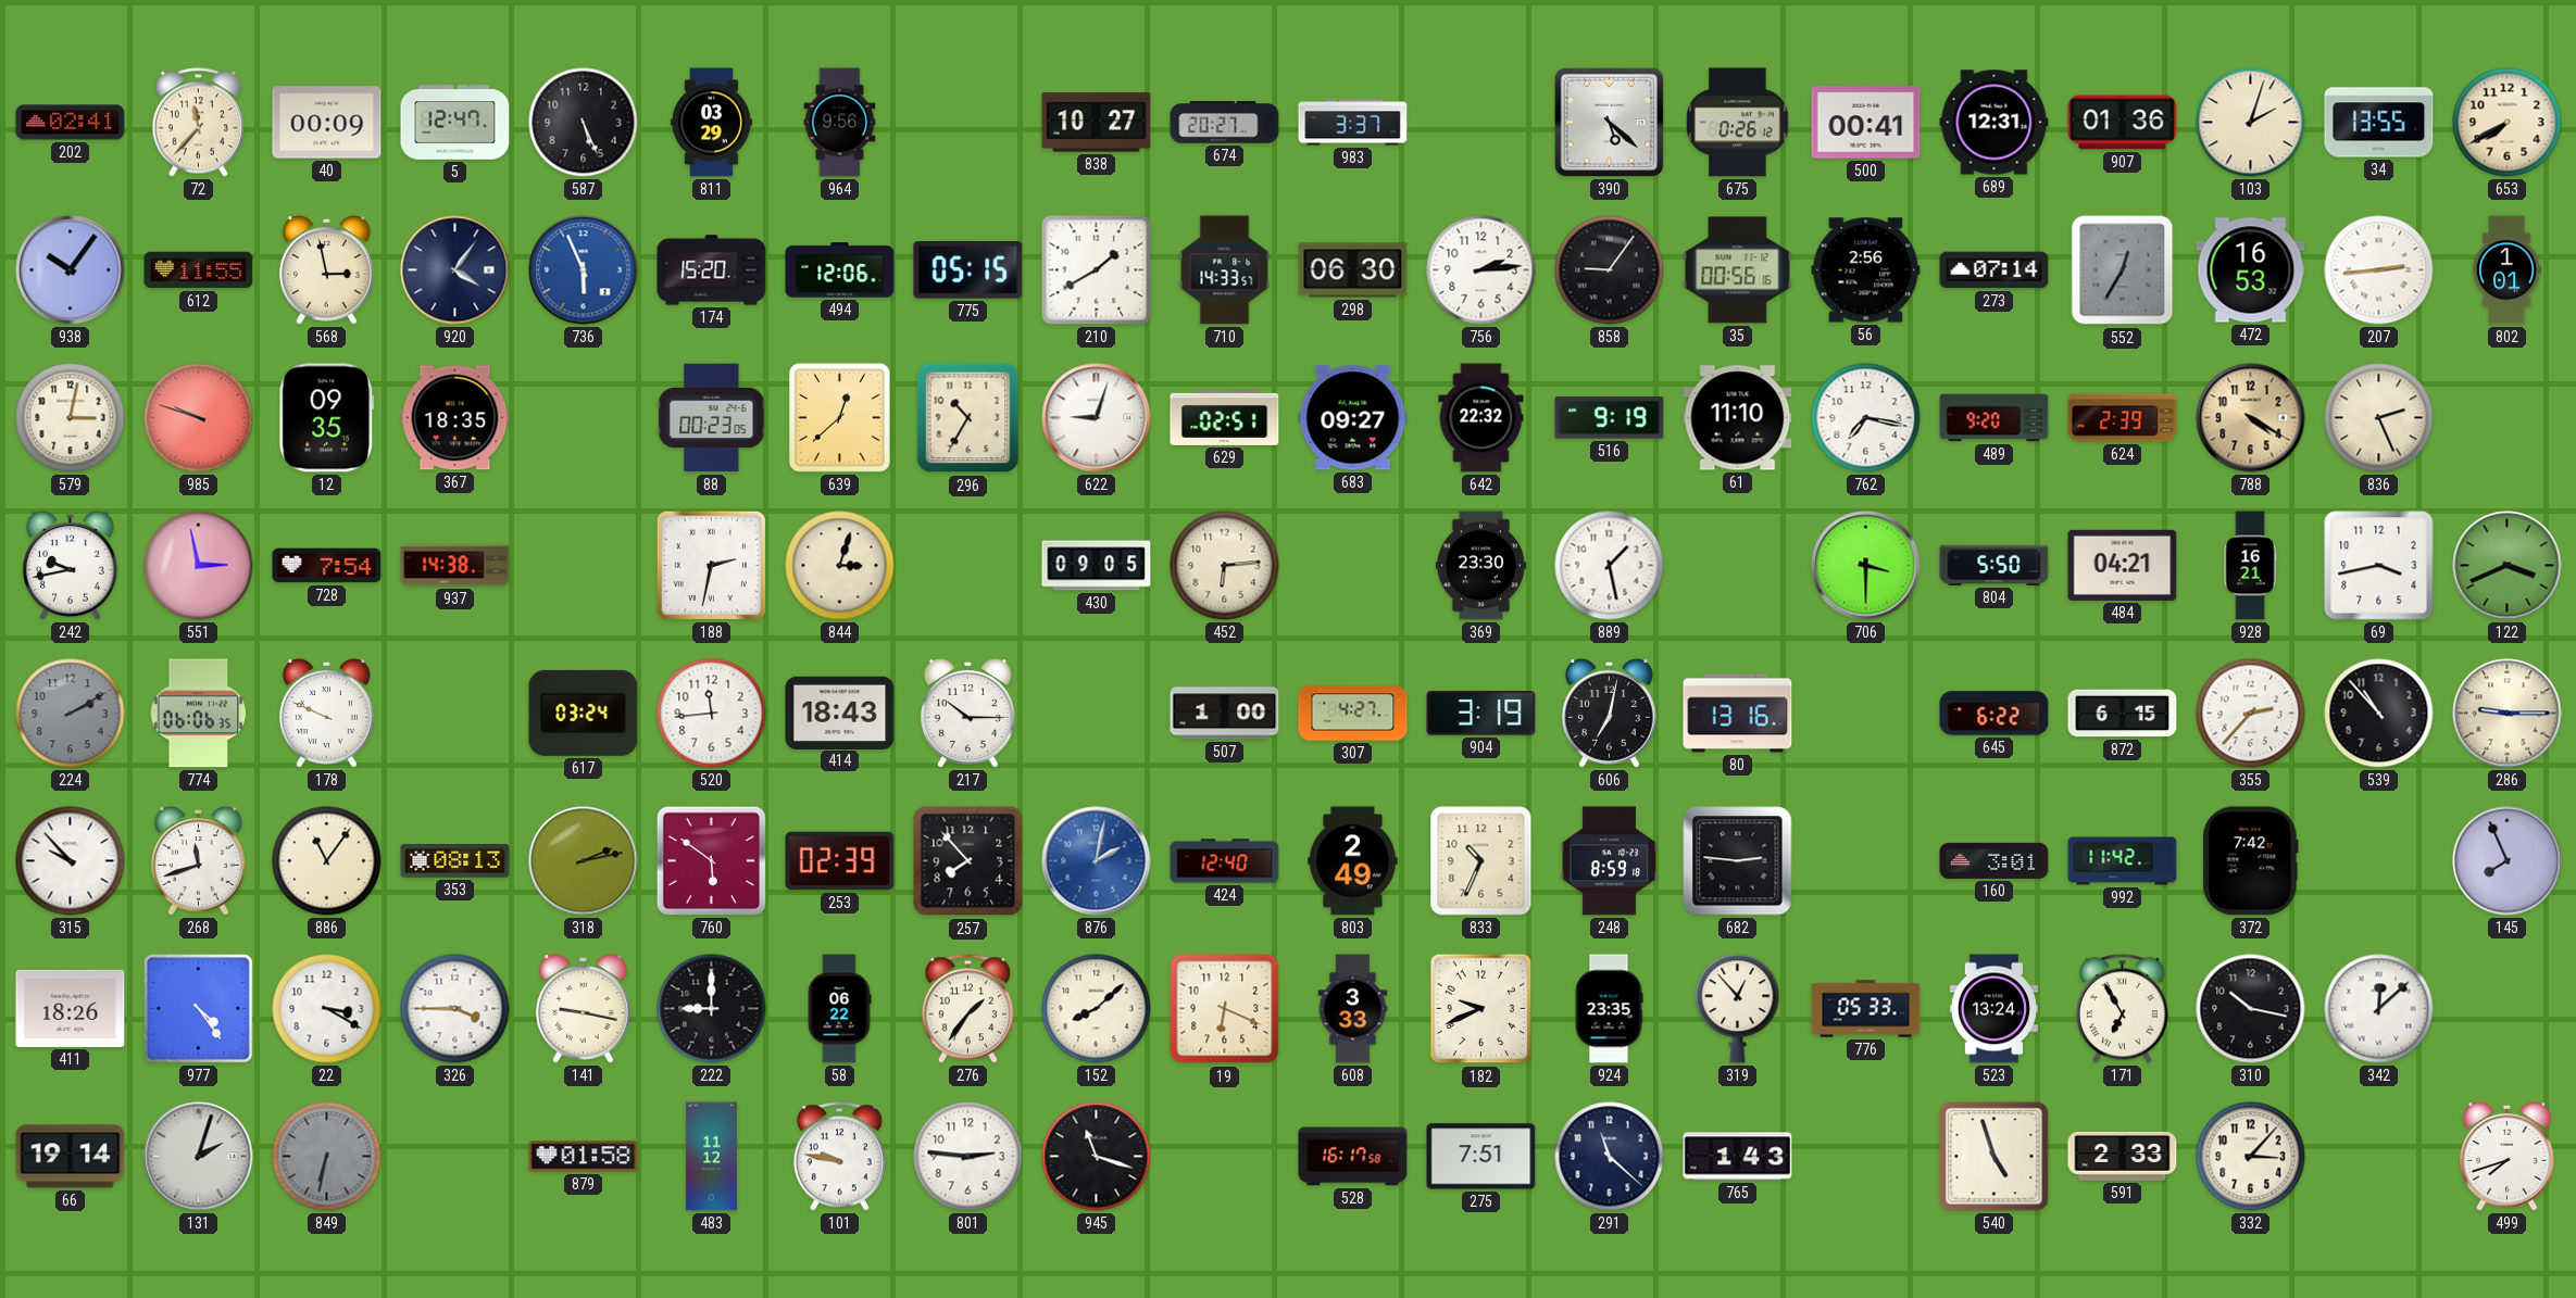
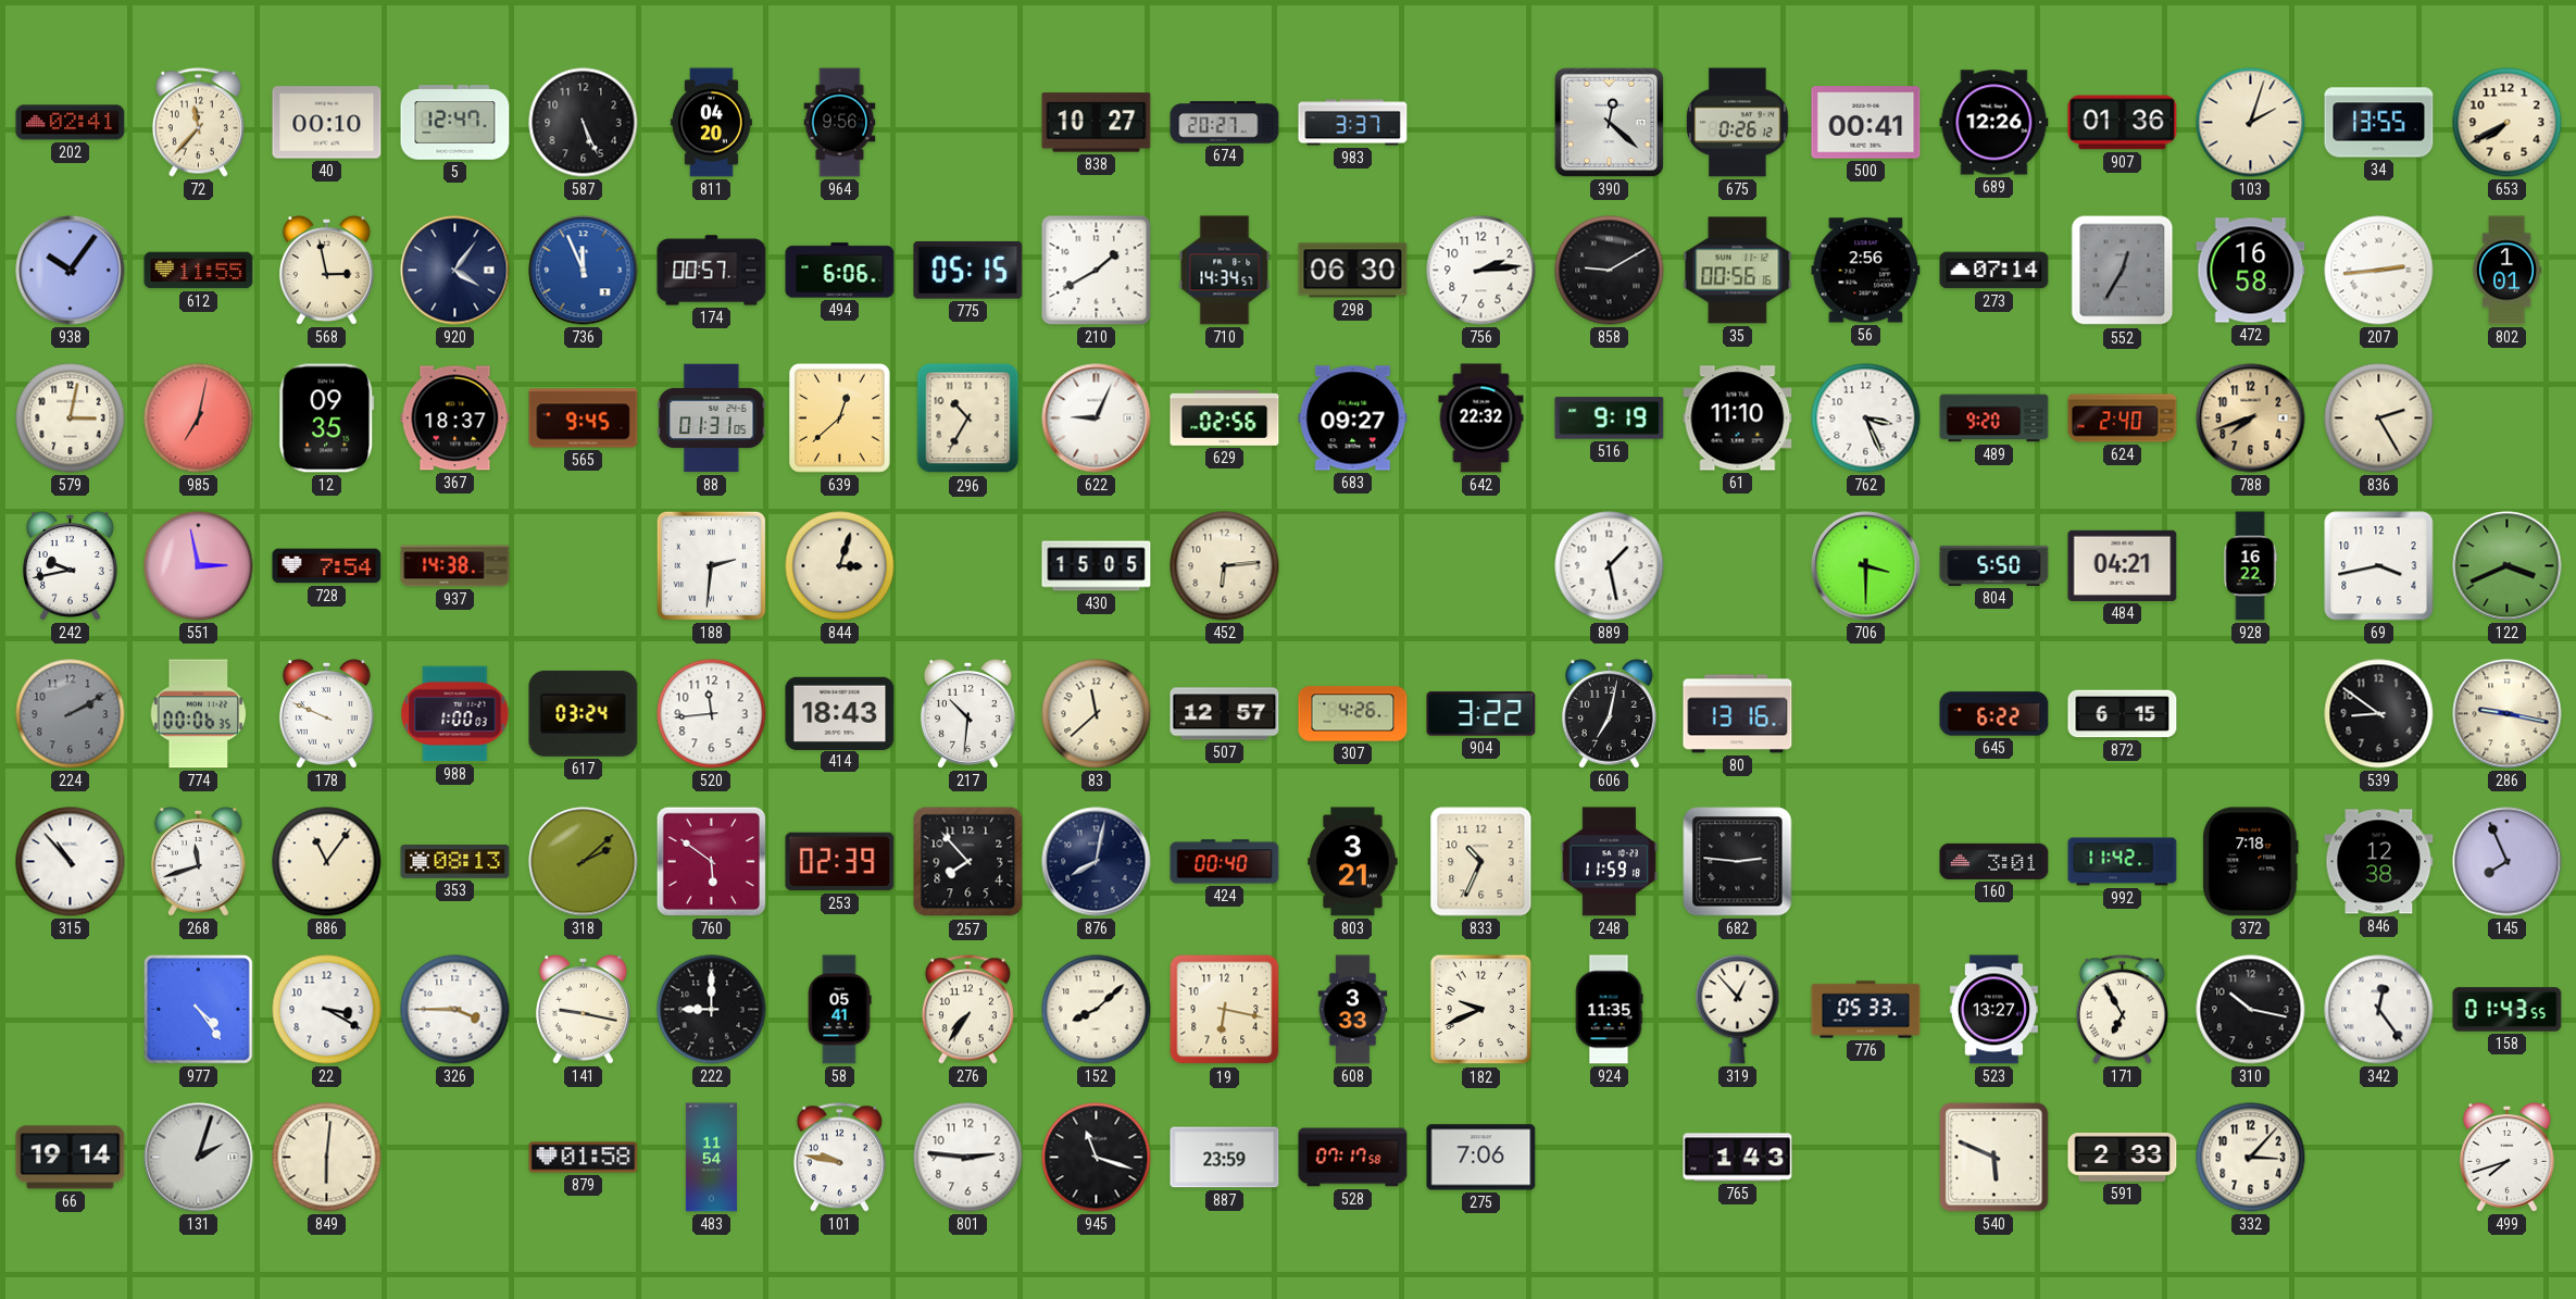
40: 00:09 -> 00:10
811: 03:29 -> 04:20
390: 5:22 -> 12:22
689: 12:31 -> 12:26
736: 5:56 -> 11:56
174: 15:20 -> 00:57
494: 12:06 -> 6:06
710: 14:33 -> 14:34
858: 9:06 -> 9:10
472: 16:53 -> 16:58
985: 9:48 -> 7:02
367: 18:35 -> 18:37
565: none -> 9:45
88: 00:23 -> 01:31
622: 9:03 -> 9:04
629: 02:51 -> 02:56
762: 7:17 -> 3:26
624: 2:39 -> 2:40
788: 4:20 -> 7:42
836: 2:26 -> 2:25
188: 2:32 -> 2:31
430: 09:05 -> 15:05
369: 23:30 -> none
928: 16:21 -> 16:22
774: 06:06 -> 00:06
988: none -> 1:00
217: 10:15 -> 10:31
83: none -> 11:38
507: 1:00 -> 12:57
307: 4:27 -> 4:26
904: 3:19 -> 3:22
355: 2:37 -> none
539: 10:53 -> 8:51
286: 9:15 -> 9:17
315: 9:53 -> 10:53
318: 2:13 -> 2:08
876: 2:02 -> 8:02
876 dial: blue -> navy
424: 12:40 -> 00:40
803: 2:49 -> 3:21
248: 8:59 -> 11:59
372: 7:42 -> 7:18
846: none -> 12:38
411: 18:26 -> none
58: 06:22 -> 05:41
276: 1:36 -> 7:36
19: 6:19 -> 6:17
924: 23:35 -> 11:35
523: 13:24 -> 13:27
342: 12:08 -> 12:24
158: none -> 01:43
849: 6:32 -> 6:01
849 dial: grey -> cream
483: 11:12 -> 11:54
887: none -> 23:59
528: 16:17 -> 07:17
275: 7:51 -> 7:06
291: 11:22 -> none
540: 4:57 -> 5:49
